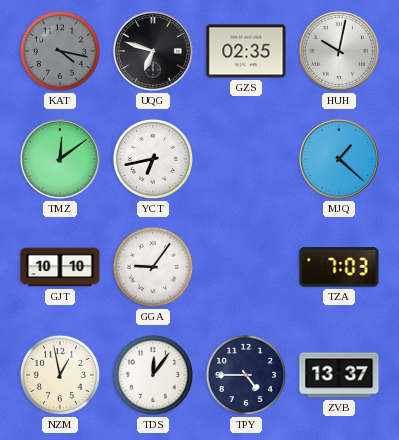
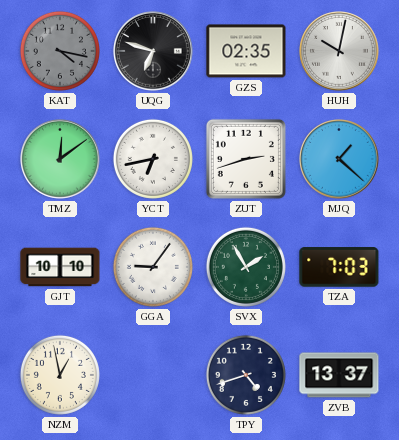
ZUT: none -> 2:42
SVX: none -> 1:55
TDS: 12:06 -> none
TPY: 4:45 -> 4:42
